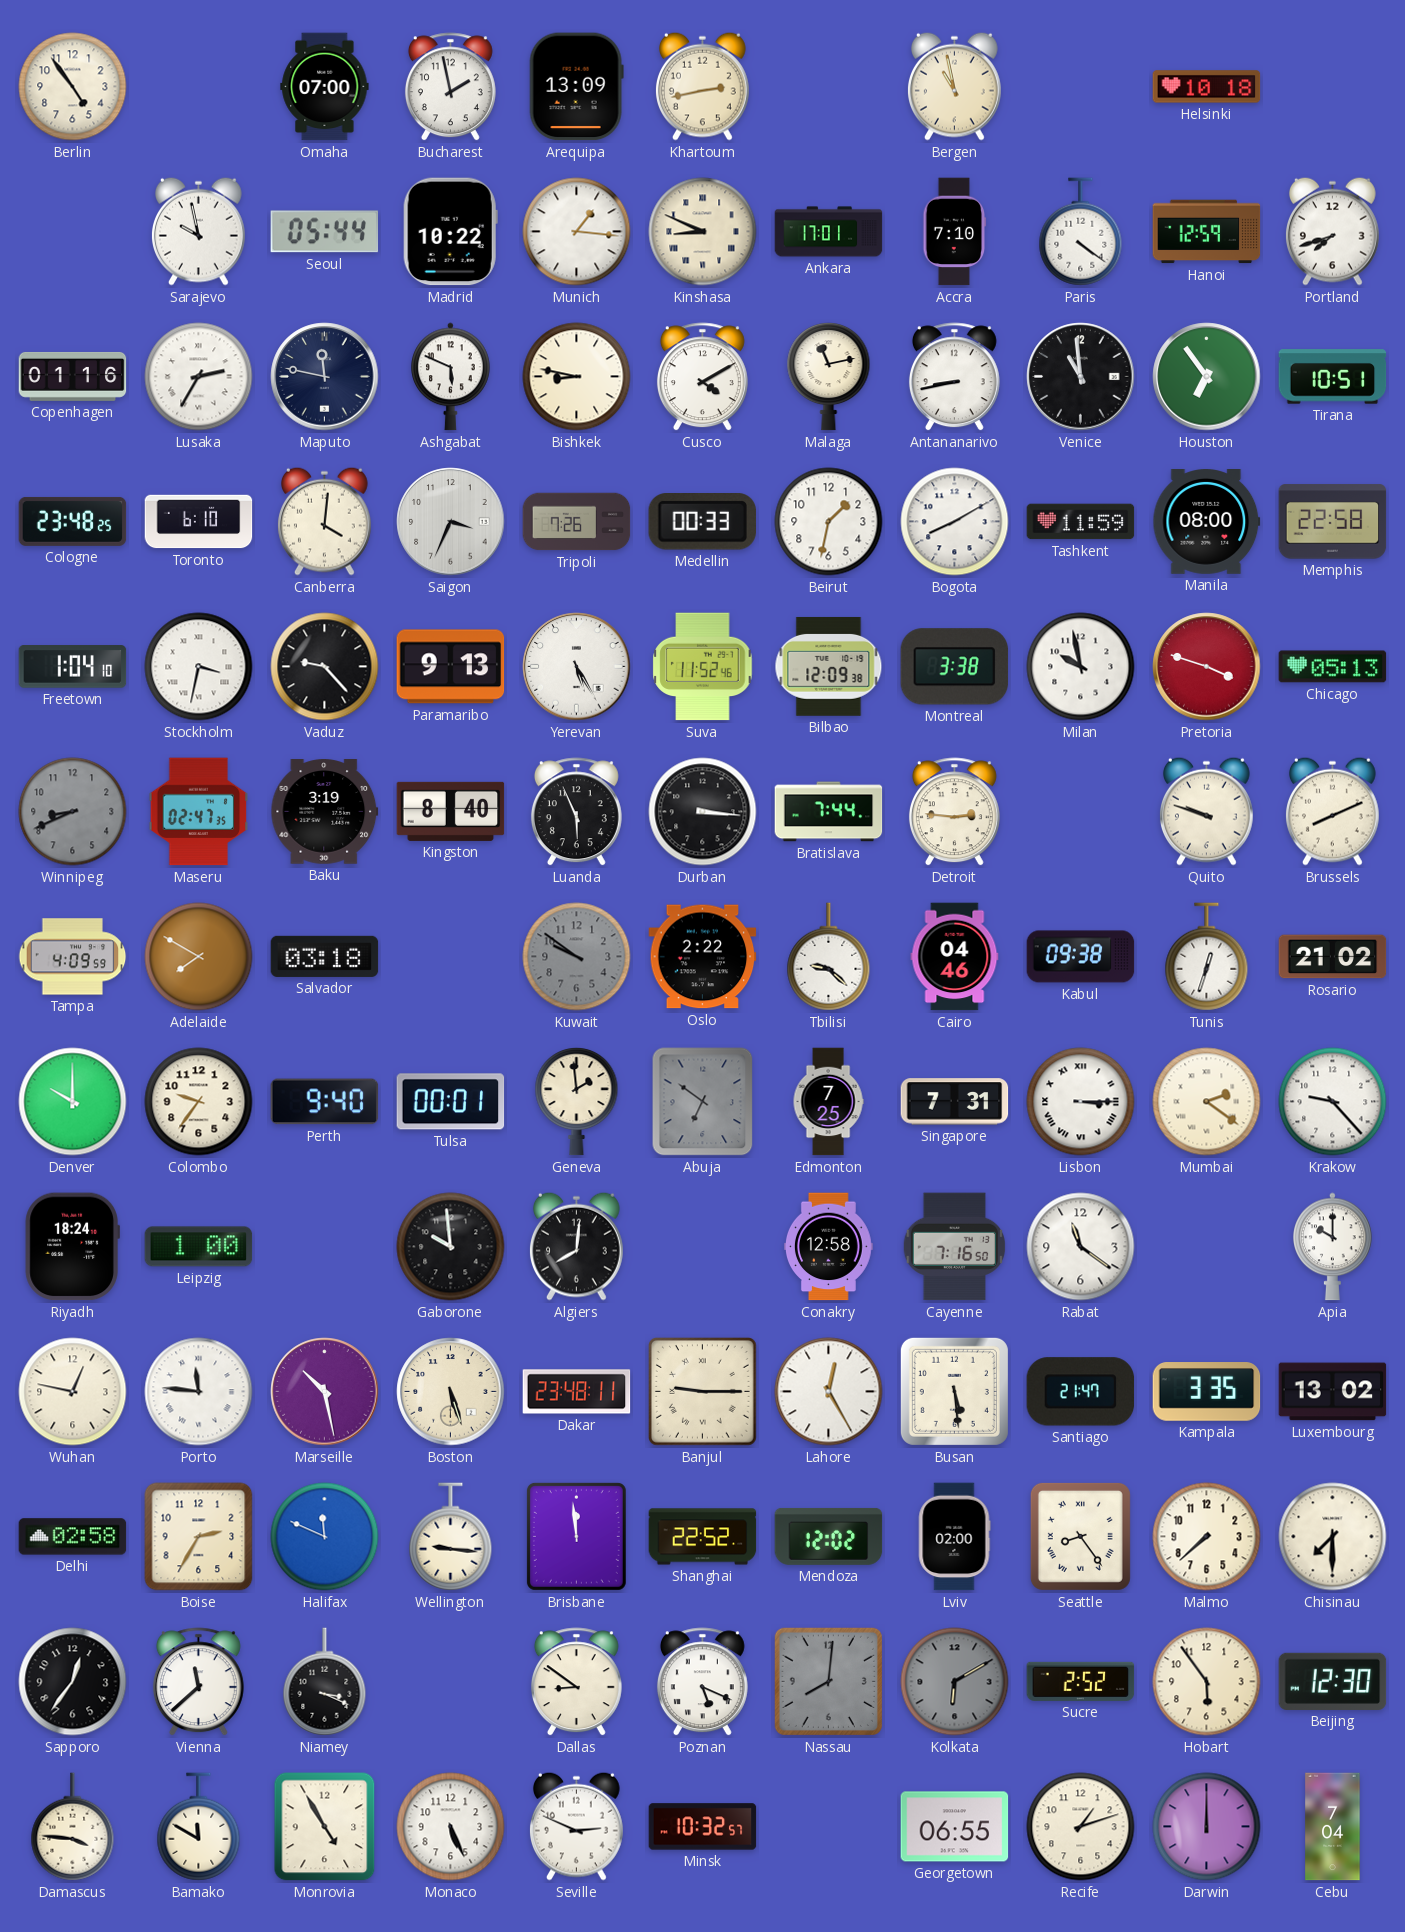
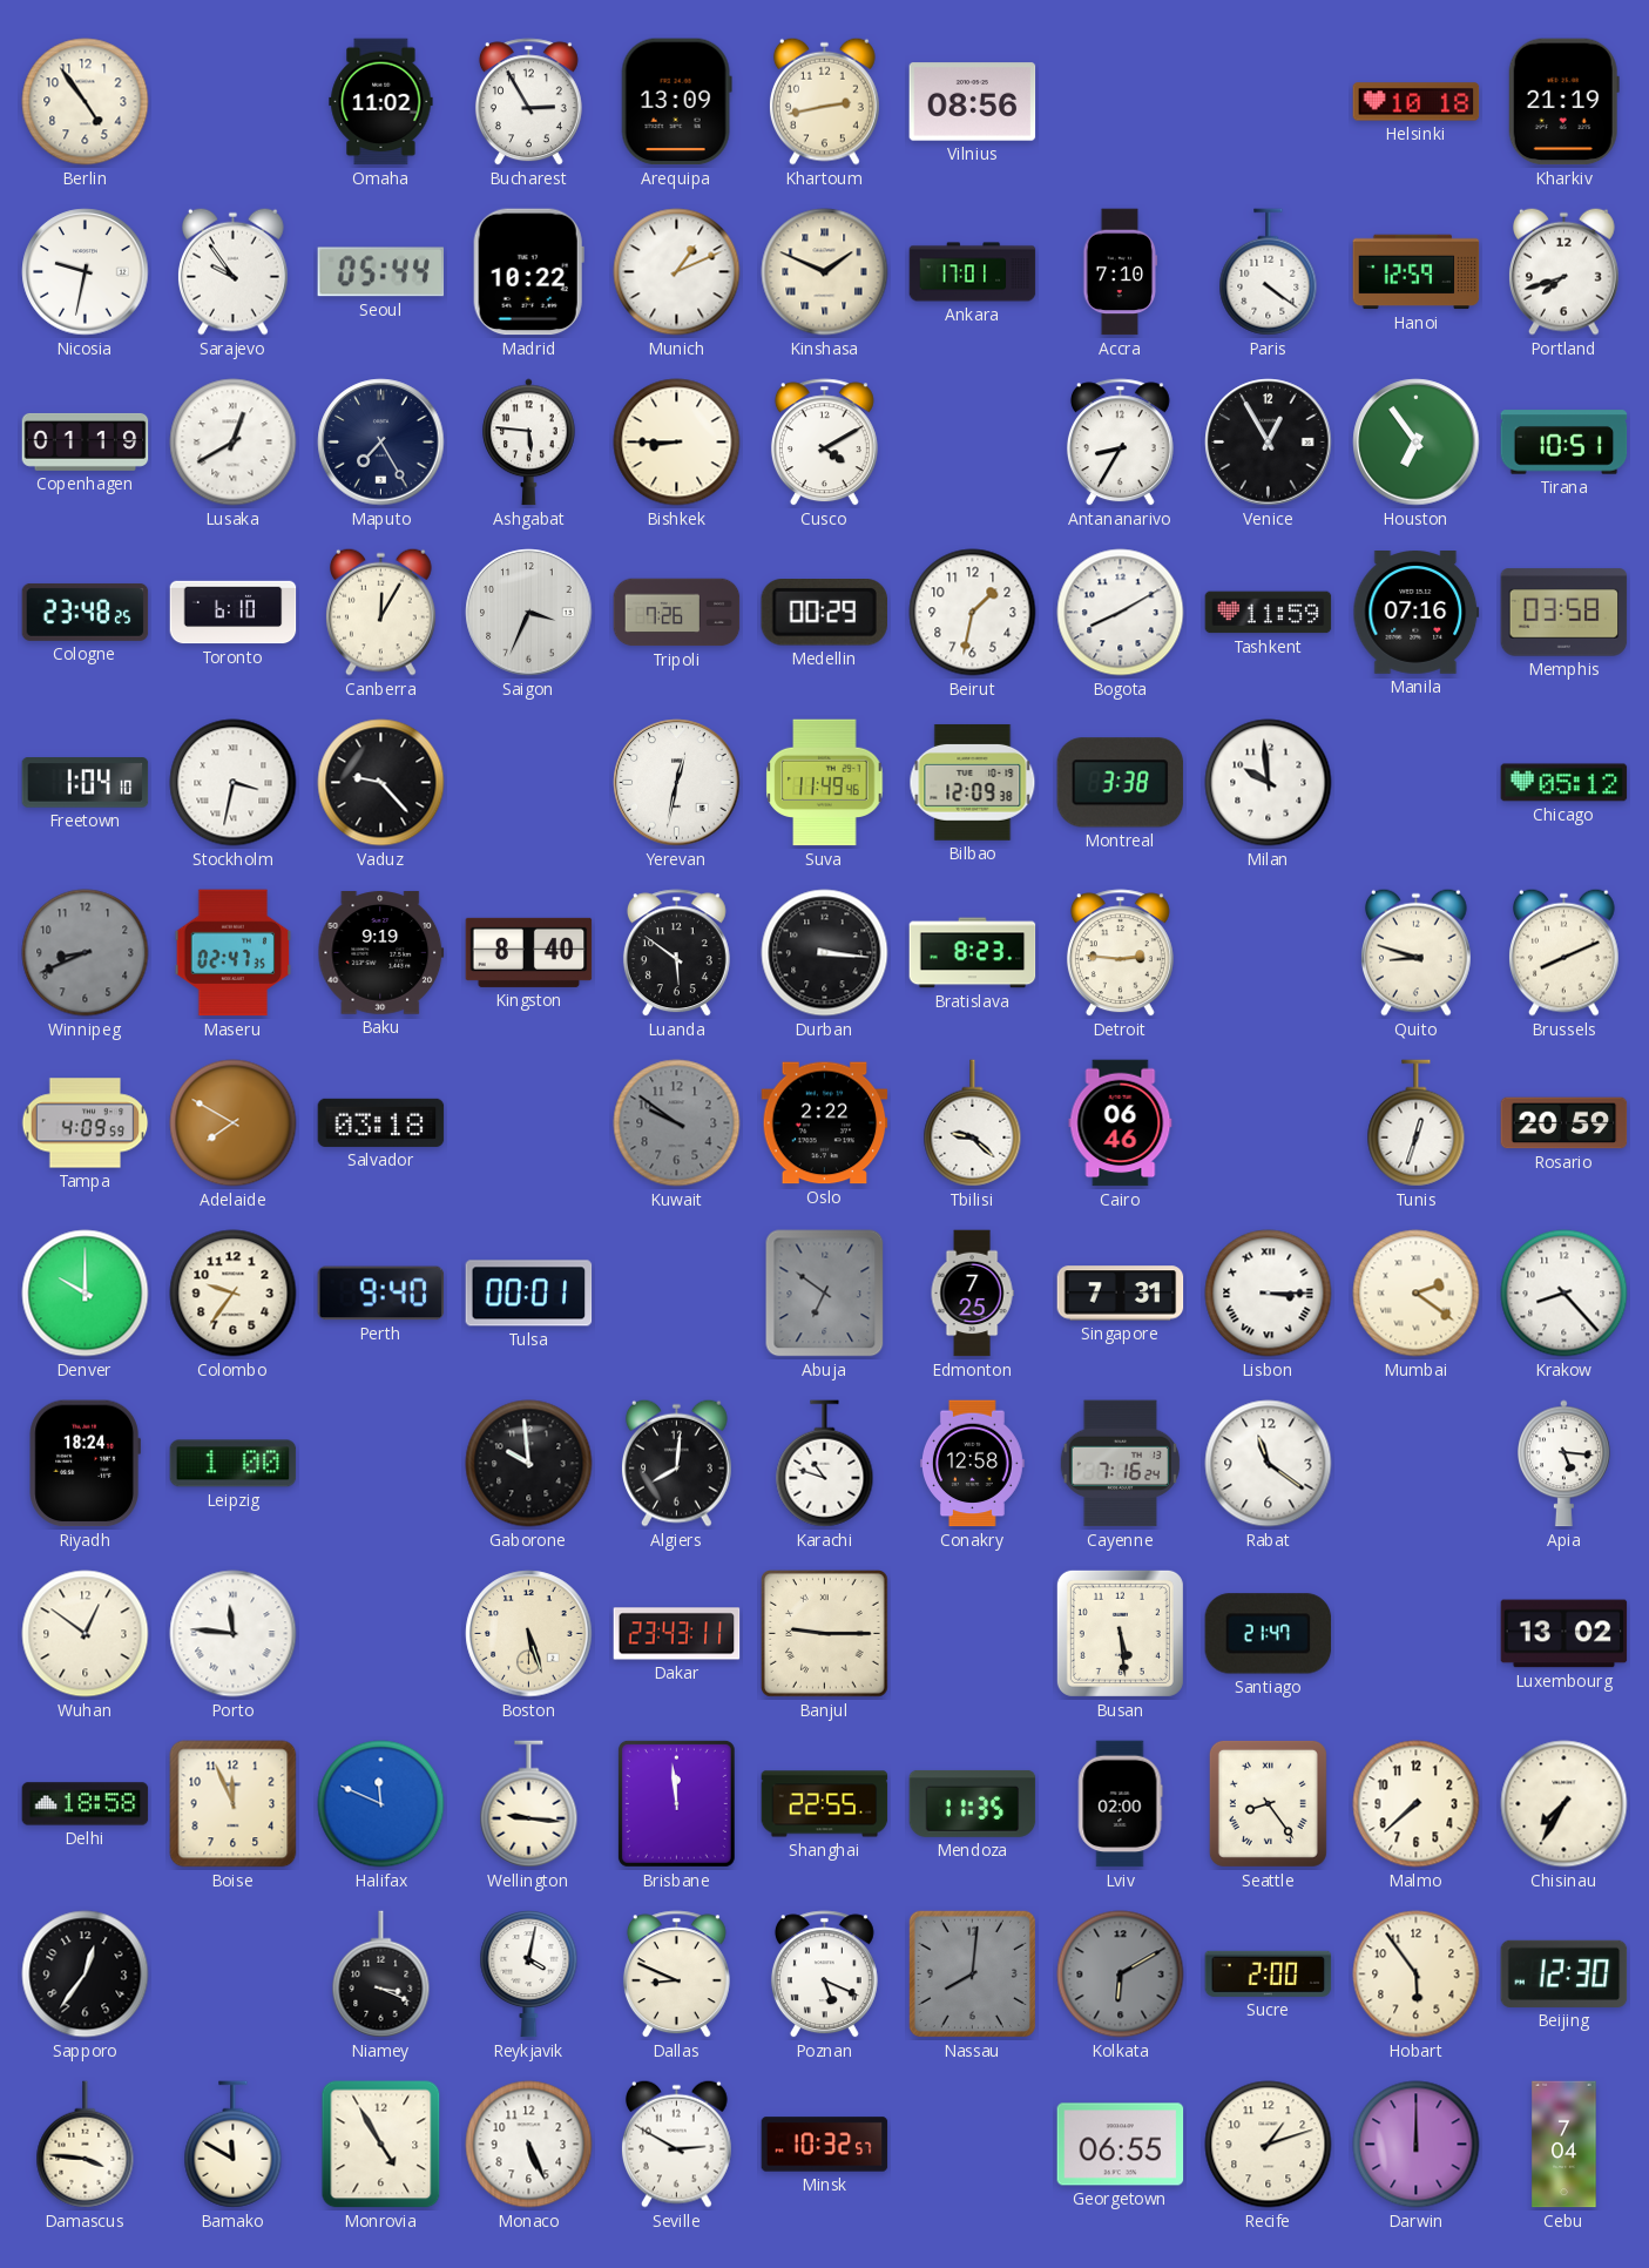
Omaha: 07:00 -> 11:02
Bucharest: 1:58 -> 2:55
Vilnius: none -> 08:56
Bergen: 10:58 -> none
Kharkiv: none -> 21:19
Nicosia: none -> 9:32
Sarajevo: 9:58 -> 9:54
Munich: 1:16 -> 1:11
Kinshasa: 8:49 -> 1:49
Copenhagen: 01:16 -> 01:19
Lusaka: 2:35 -> 12:40
Maputo: 11:47 -> 7:25
Ashgabat: 5:49 -> 5:46
Bishkek: 8:47 -> 8:45
Malaga: 11:13 -> none
Antananarivo: 8:43 -> 8:35
Venice: 10:59 -> 12:55
Canberra: 4:01 -> 12:05
Medellin: 00:33 -> 00:29
Manila: 08:00 -> 07:16
Memphis: 22:58 -> 03:58
Paramaribo: 9:13 -> none
Yerevan: 5:25 -> 12:32
Suva: 11:52 -> 11:49
Milan: 9:58 -> 9:59
Pretoria: 3:48 -> none
Chicago: 05:13 -> 05:12
Baku: 3:19 -> 9:19
Luanda: 5:56 -> 5:51
Bratislava: 7:44 -> 8:23
Quito: 9:48 -> 8:48
Cairo: 04:46 -> 06:46
Kabul: 09:38 -> none
Rosario: 21:02 -> 20:59
Geneva: 1:59 -> none
Krakow: 9:23 -> 8:23
Karachi: none -> 10:48
Cayenne: 7:16:50 -> 7:16:24
Apia: 10:00 -> 5:16
Wuhan: 12:47 -> 12:51
Marseille: 10:28 -> none
Dakar: 23:48 -> 23:43
Lahore: 12:25 -> none
Kampala: 3:35 -> none
Delhi: 02:58 -> 18:58
Boise: 2:35 -> 11:56
Shanghai: 22:52 -> 22:55
Mendoza: 12:02 -> 11:35
Chisinau: 7:30 -> 7:35
Vienna: 11:38 -> none
Reykjavik: none -> 4:02
Dallas: 8:51 -> 8:49
Sucre: 2:52 -> 2:00
Seville: 2:49 -> 2:50
